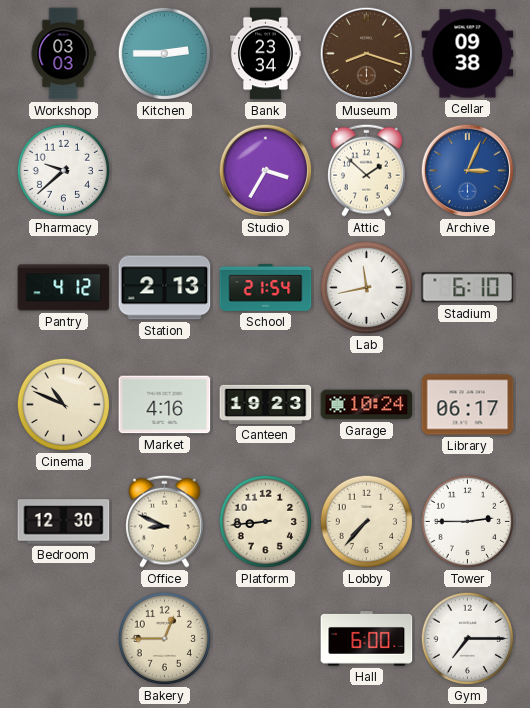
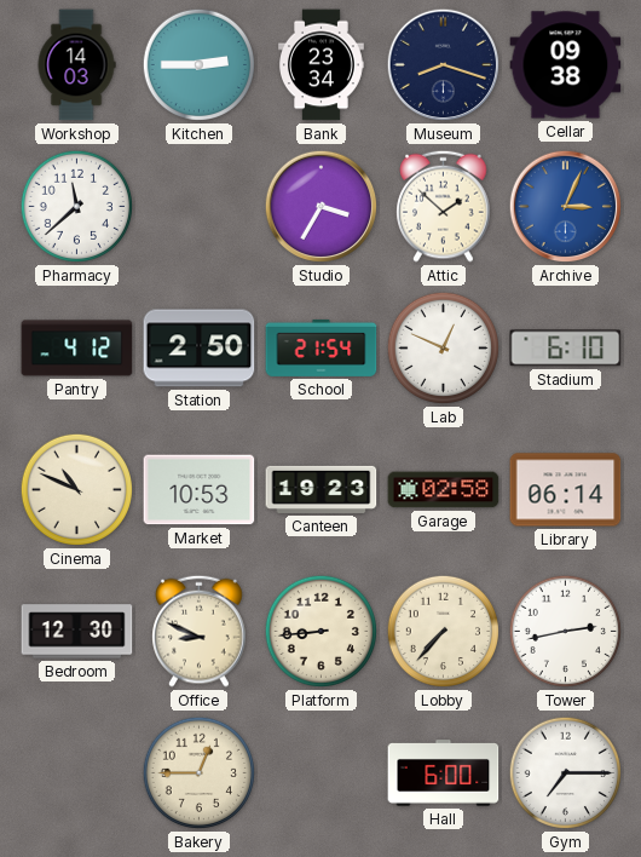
Workshop: 03:03 -> 14:03
Museum dial: brown -> navy
Pharmacy: 9:38 -> 11:38
Station: 2:13 -> 2:50
Lab: 11:43 -> 12:49
Market: 4:16 -> 10:53
Garage: 10:24 -> 02:58
Library: 06:17 -> 06:14
Tower: 2:45 -> 2:43
